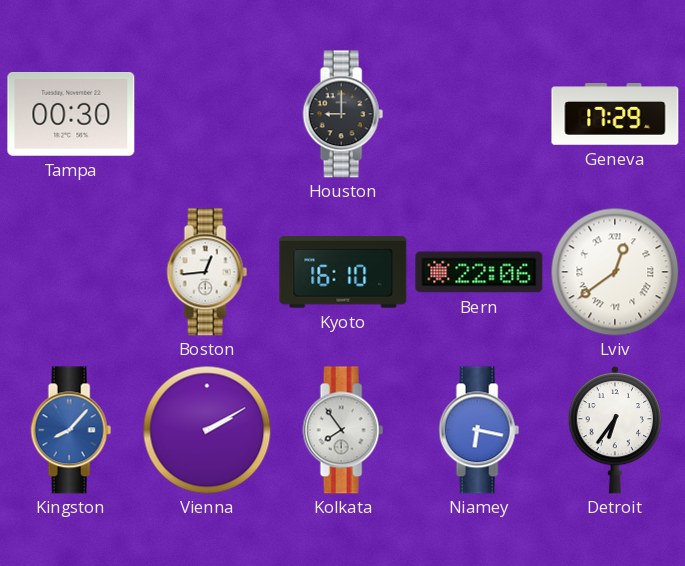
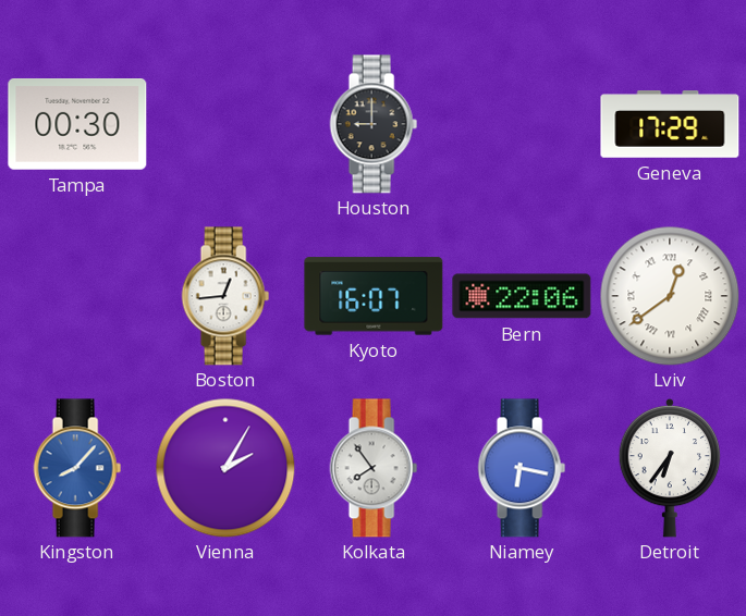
Kyoto: 16:10 -> 16:07
Vienna: 2:10 -> 2:05
